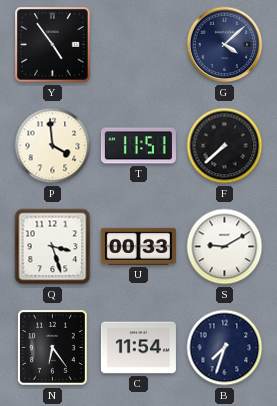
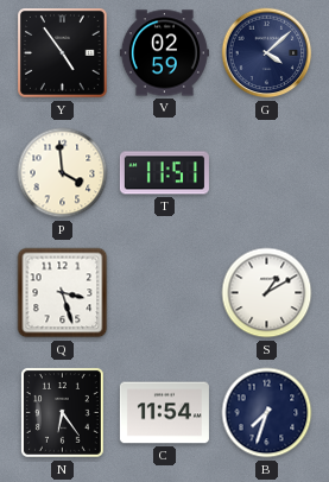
V: none -> 02:59
F: 7:38 -> none
U: 00:33 -> none
S: 9:10 -> 1:10
